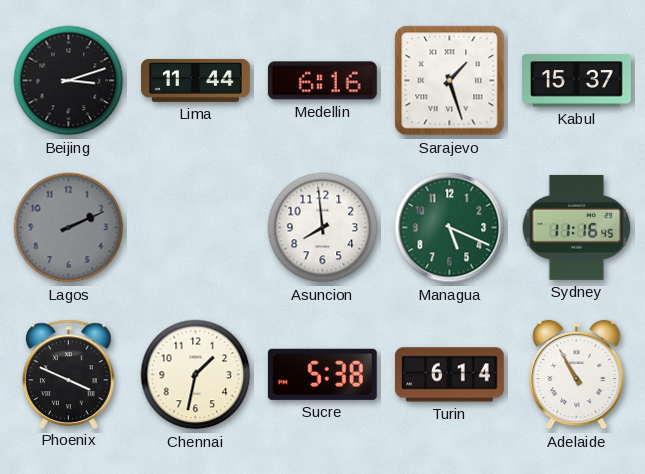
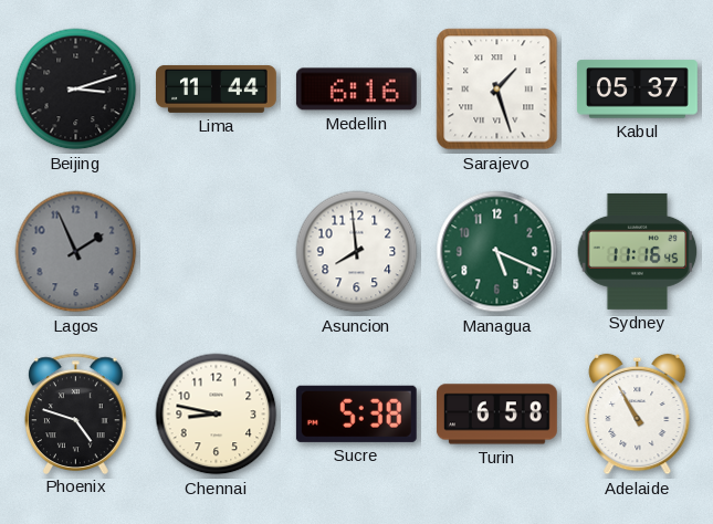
Kabul: 15:37 -> 05:37
Lagos: 2:11 -> 1:56
Phoenix: 3:49 -> 4:48
Chennai: 1:32 -> 8:47
Turin: 6:14 -> 6:58
